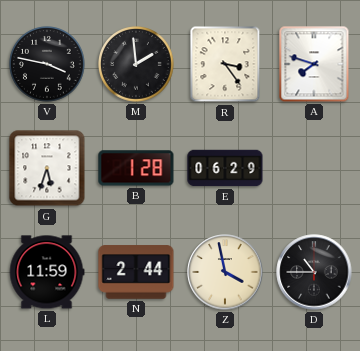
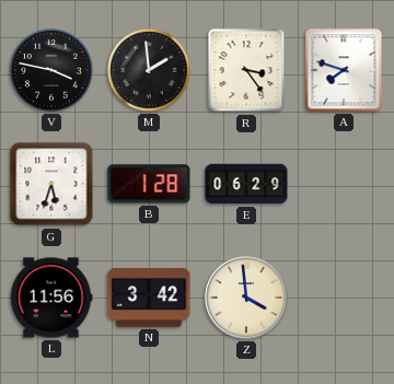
L: 11:59 -> 11:56
N: 2:44 -> 3:42
Z: 3:58 -> 3:59
D: 10:45 -> none
